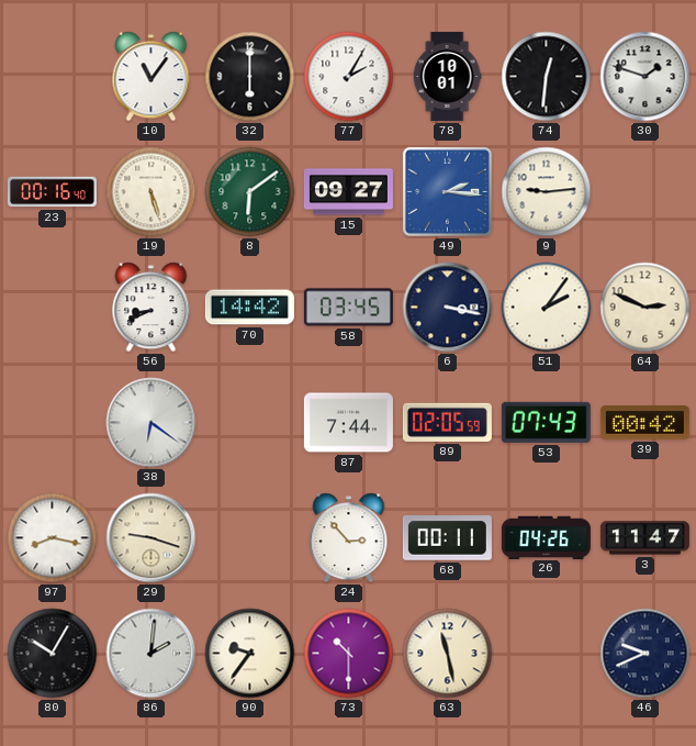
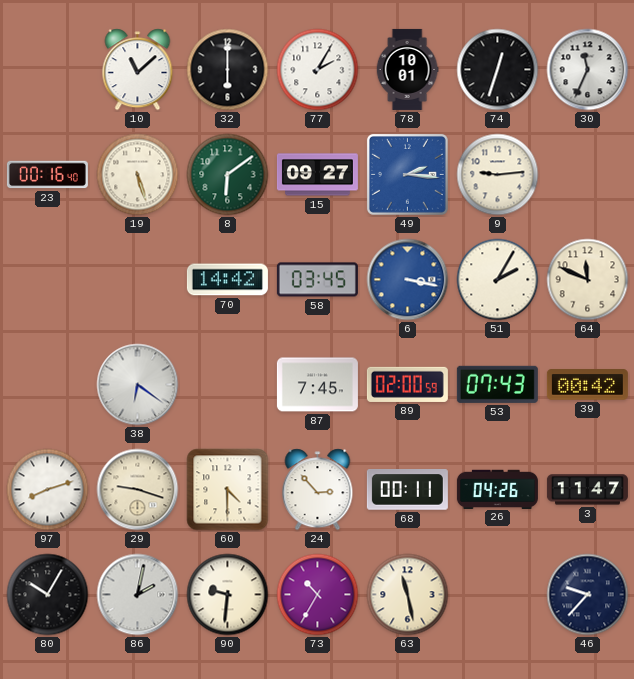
10: 11:06 -> 11:08
74: 12:31 -> 12:33
30: 1:48 -> 11:34
56: 8:41 -> none
6 dial: navy -> blue
51: 2:06 -> 2:05
64: 2:49 -> 11:49
87: 7:44 -> 7:45
89: 02:05 -> 02:00
97: 8:17 -> 8:12
60: none -> 4:30
86: 2:01 -> 2:02
90: 9:36 -> 9:31
73: 10:30 -> 10:35
46: 9:41 -> 9:37
